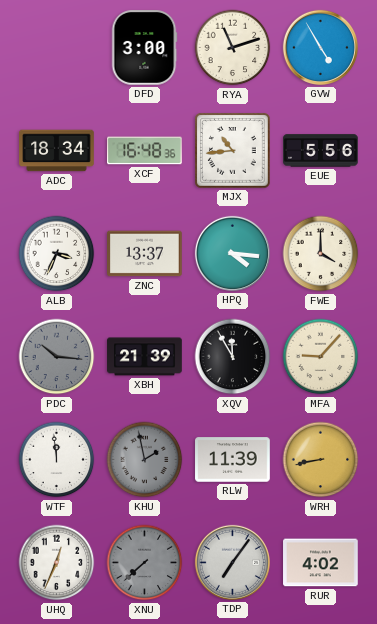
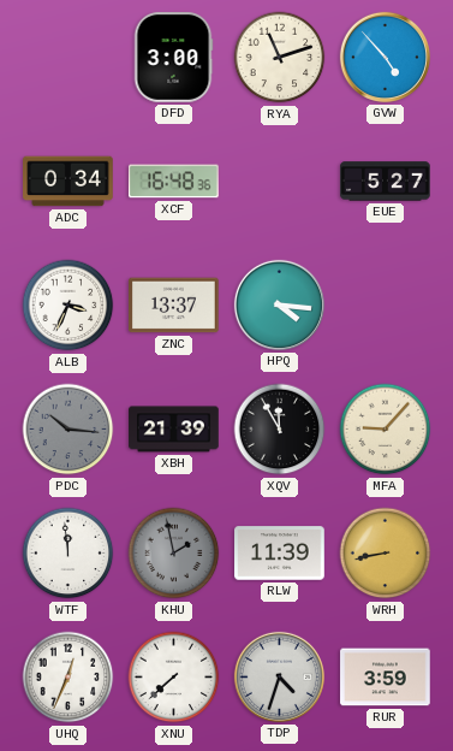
GVW: 4:55 -> 4:53
ADC: 18:34 -> 0:34
MJX: 10:44 -> none
EUE: 5:56 -> 5:27
FWE: 4:00 -> none
XNU dial: grey -> white
TDP: 7:06 -> 4:33
RUR: 4:02 -> 3:59
